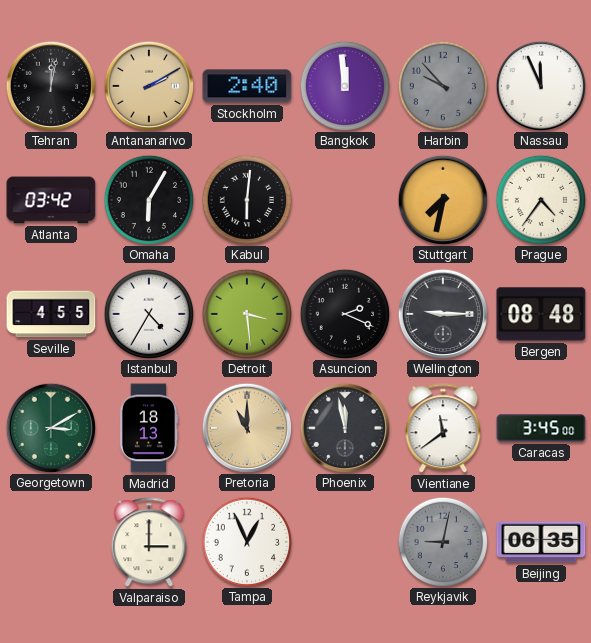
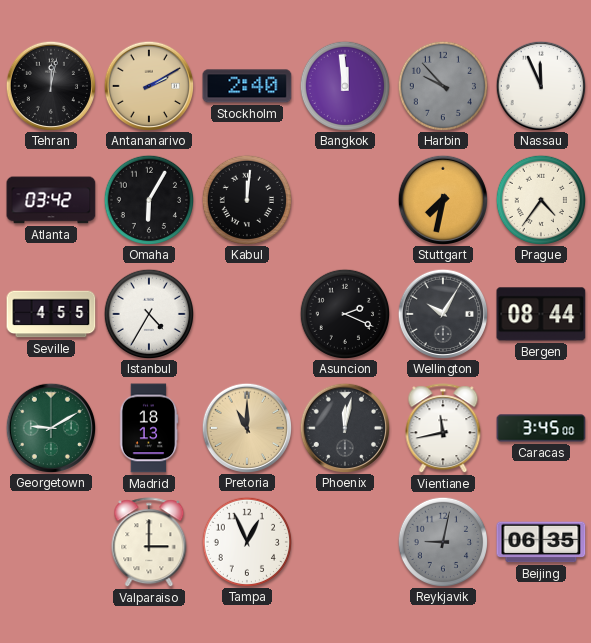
Kabul: 6:01 -> 12:01
Detroit: 3:29 -> none
Wellington: 9:15 -> 10:05
Bergen: 08:48 -> 08:44
Georgetown: 3:10 -> 9:10
Phoenix: 11:58 -> 12:02
Vientiane: 11:39 -> 11:43
